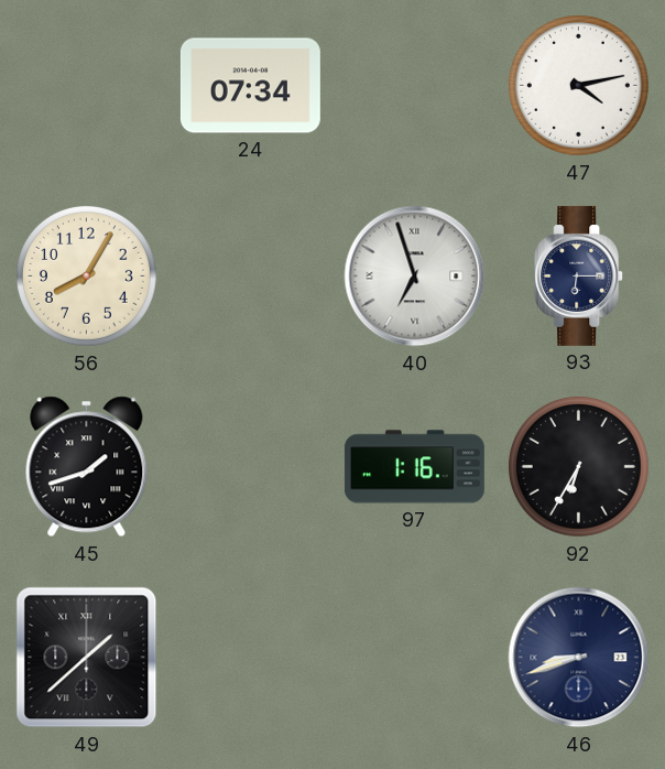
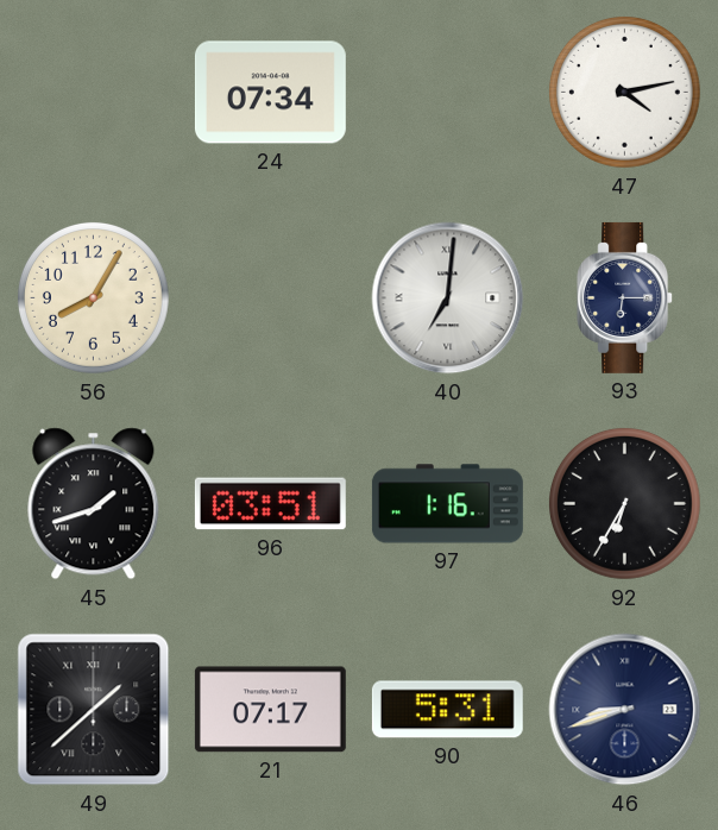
40: 6:57 -> 7:01
96: none -> 03:51
21: none -> 07:17
90: none -> 5:31
